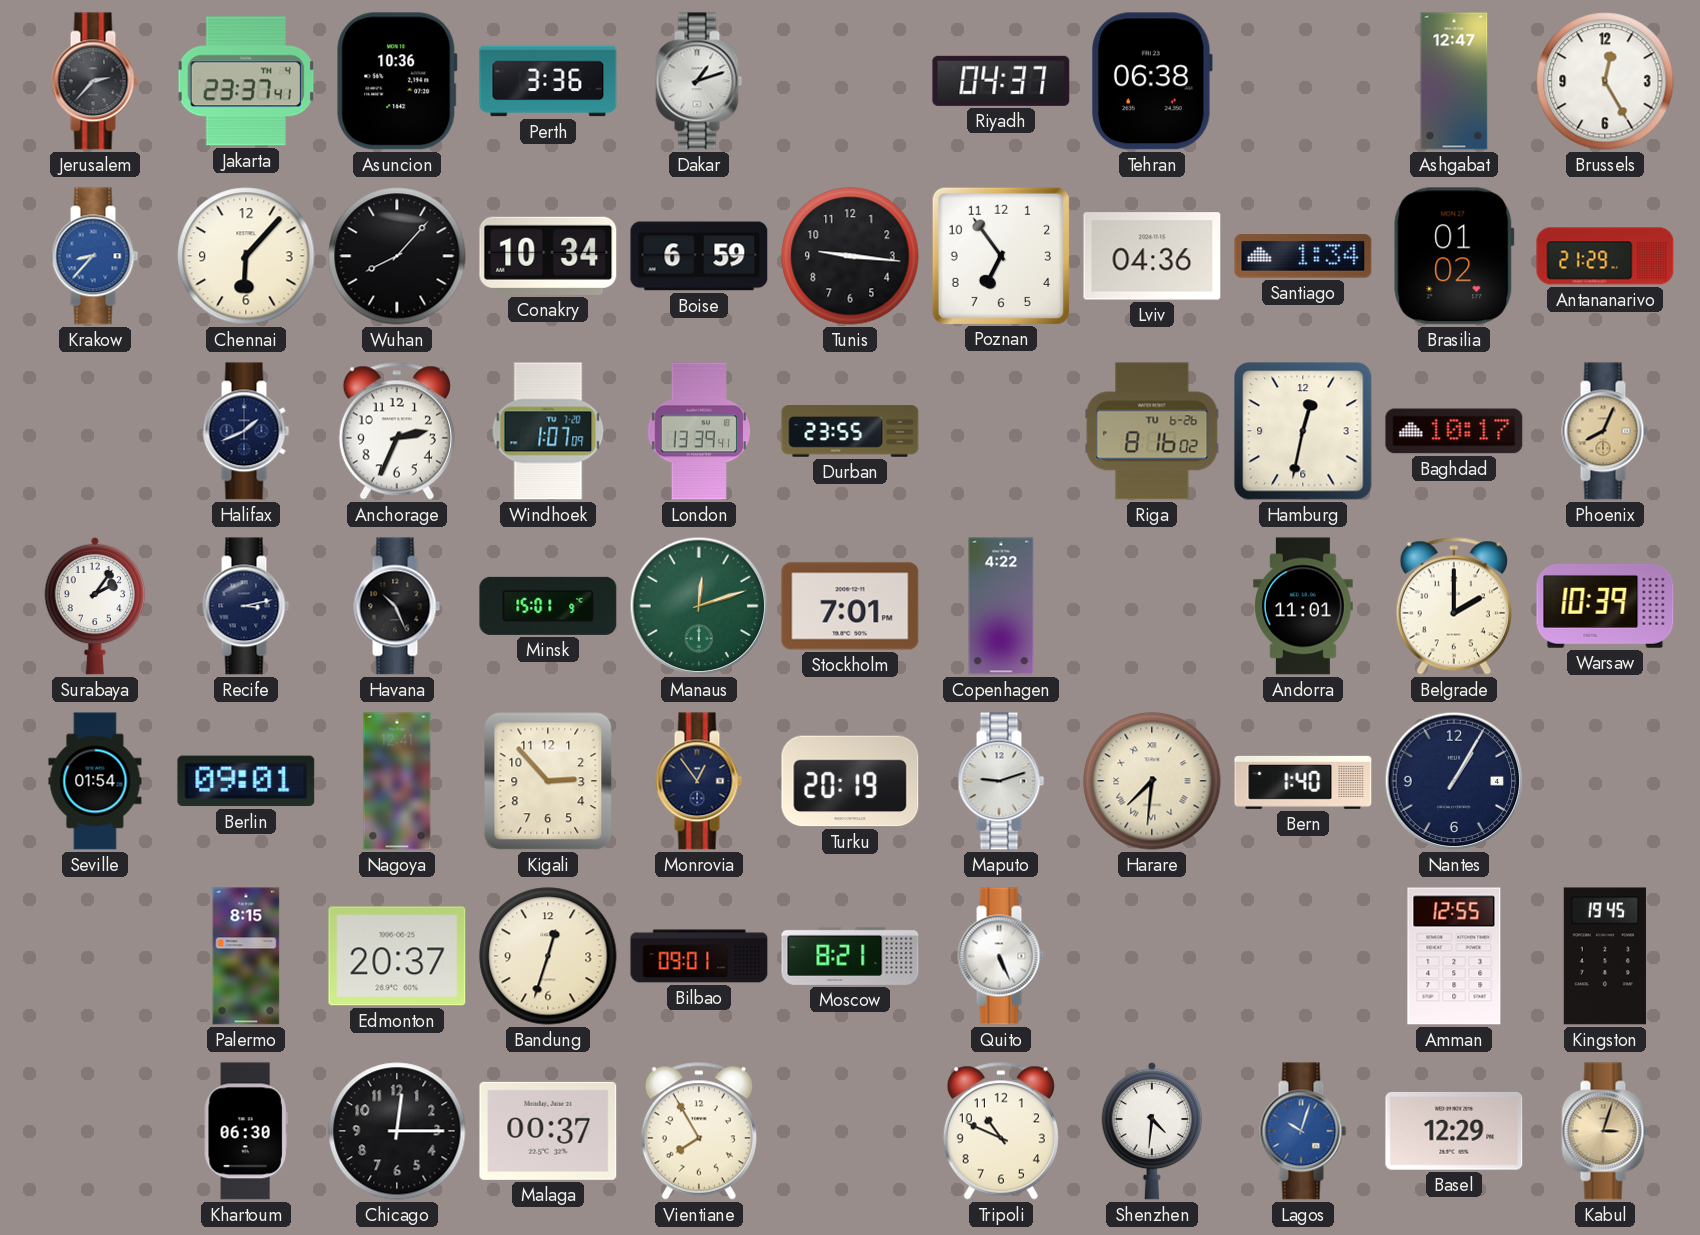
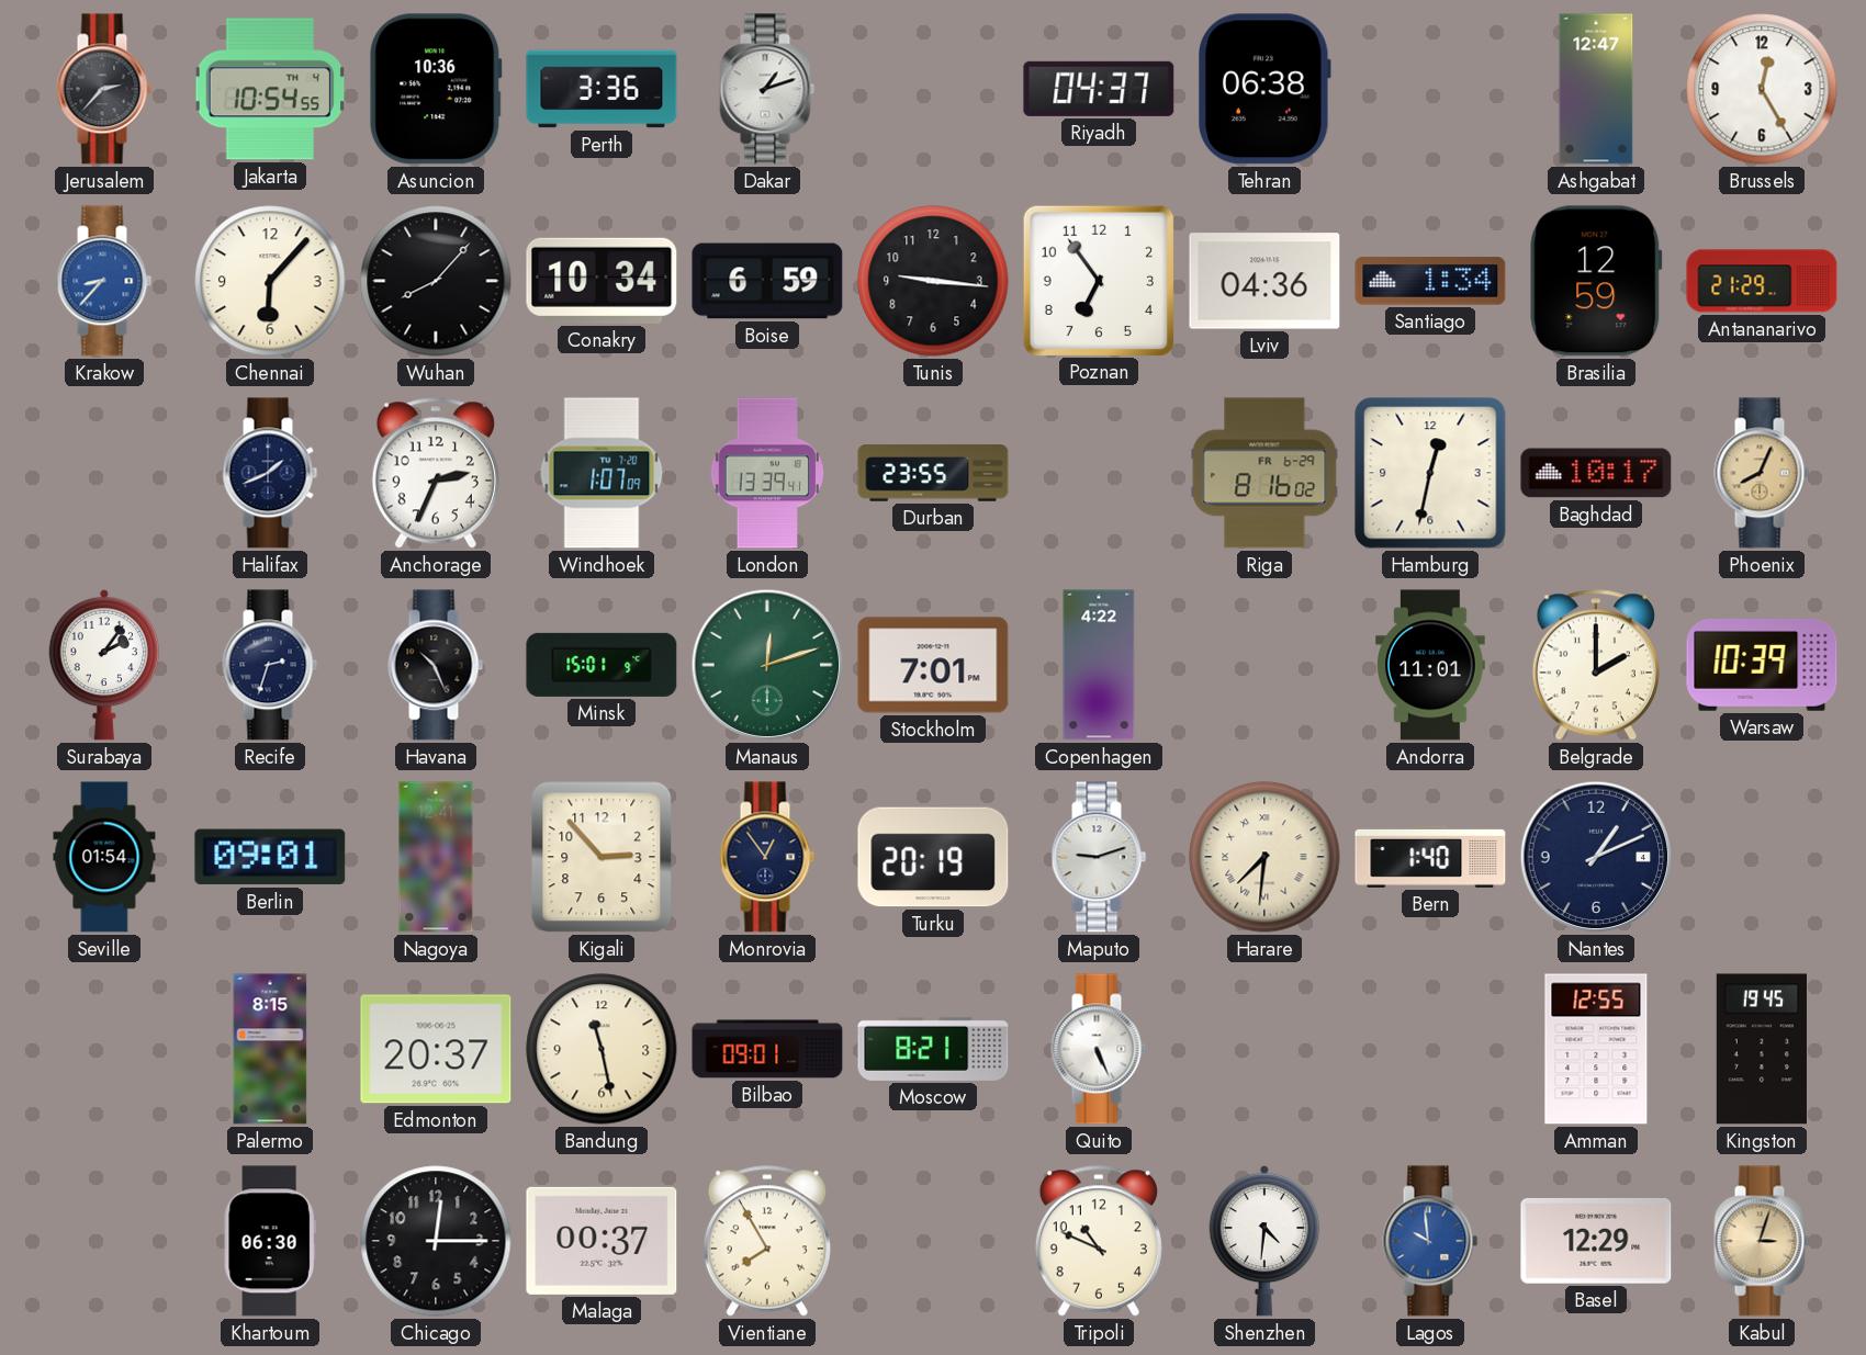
Jakarta: 23:37 -> 10:54
Brasilia: 01:02 -> 12:59
Riga date: TU 6-26 -> FR 6-29
Recife: 3:13 -> 2:33
Nantes: 1:05 -> 1:11
Bandung: 12:33 -> 11:28
Lagos: 10:03 -> 9:59
